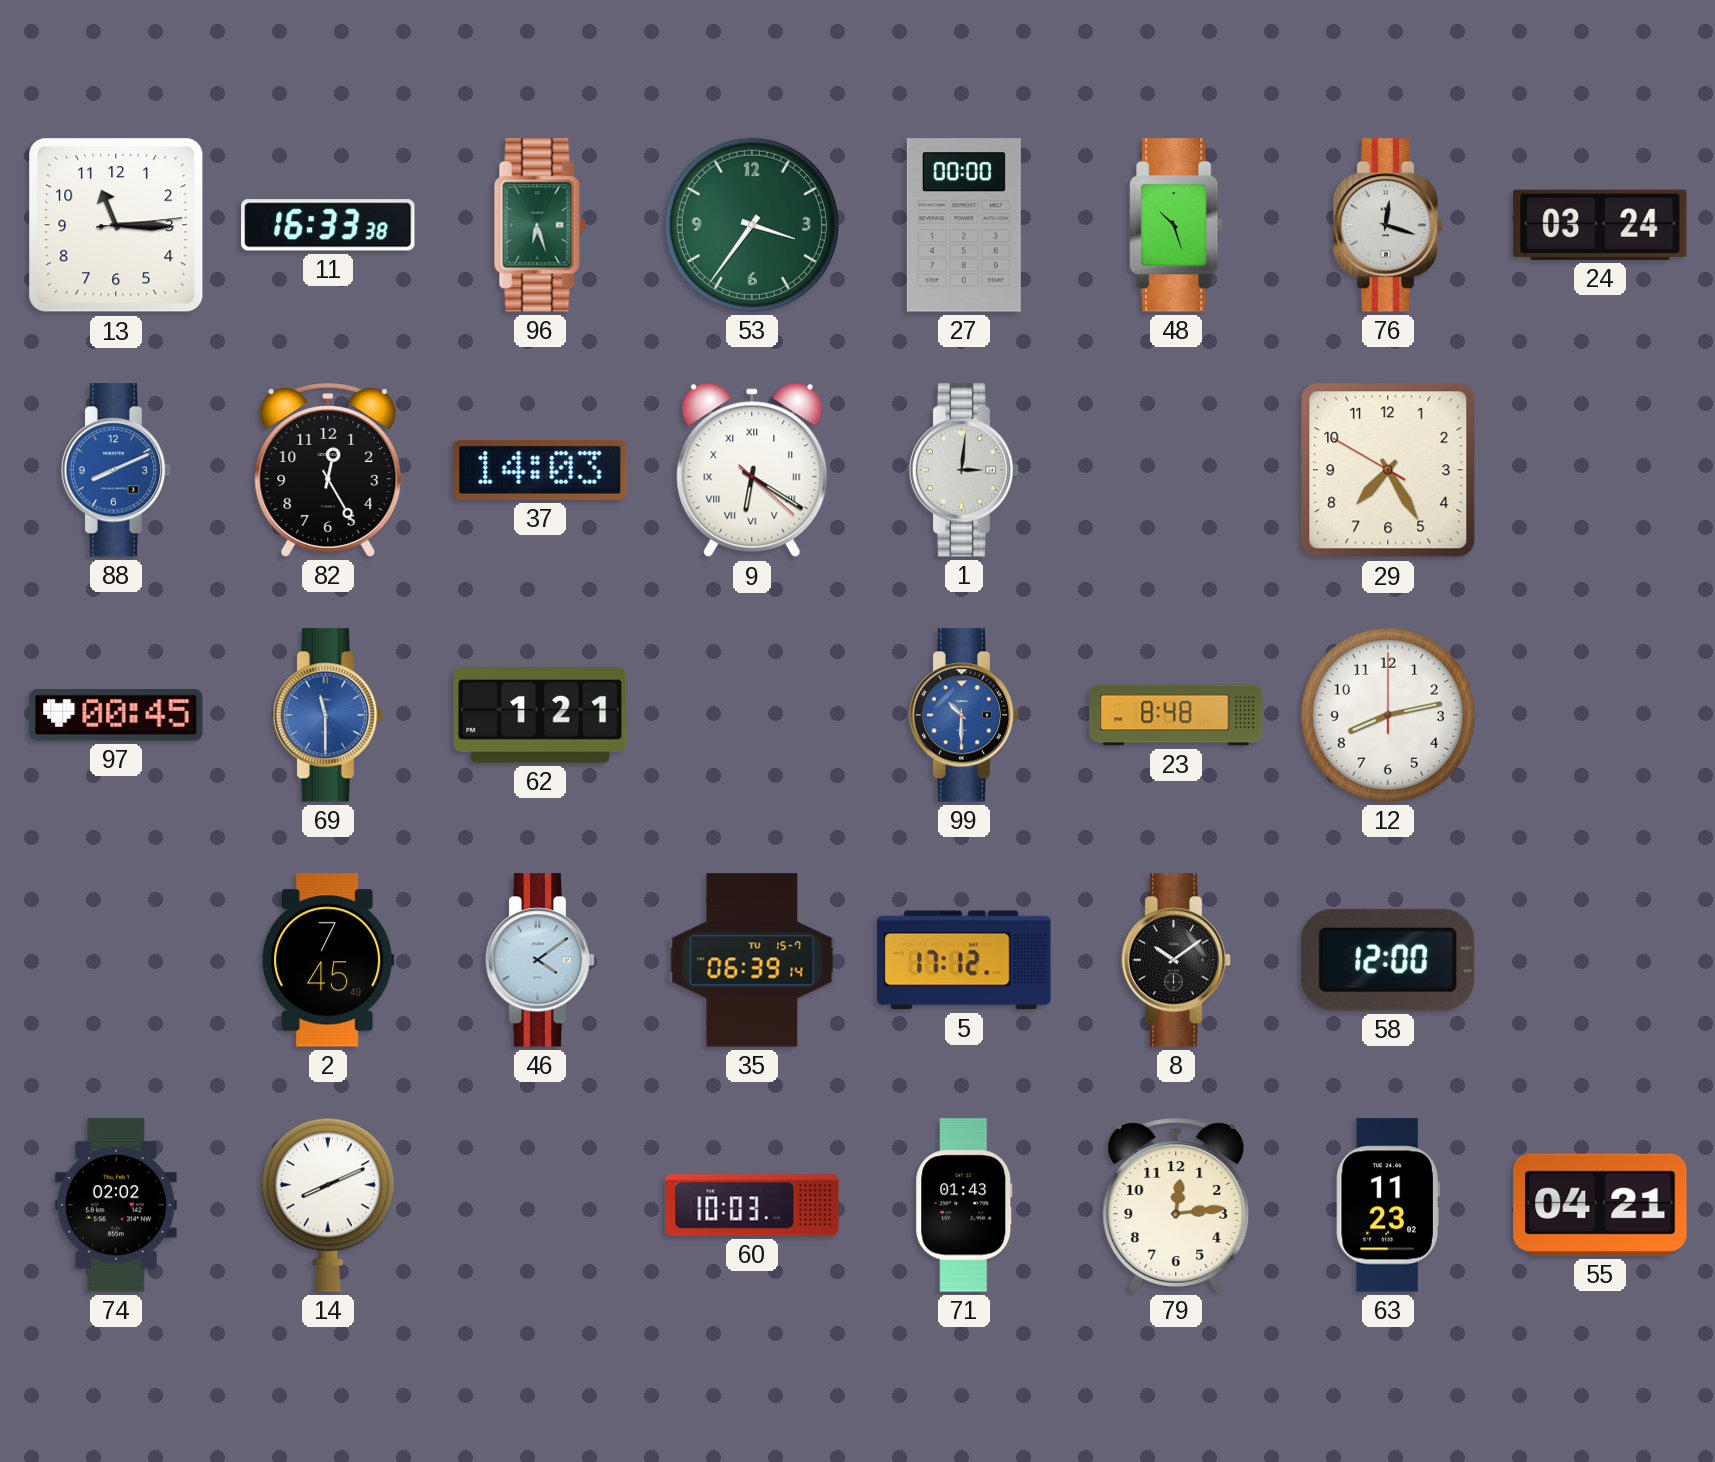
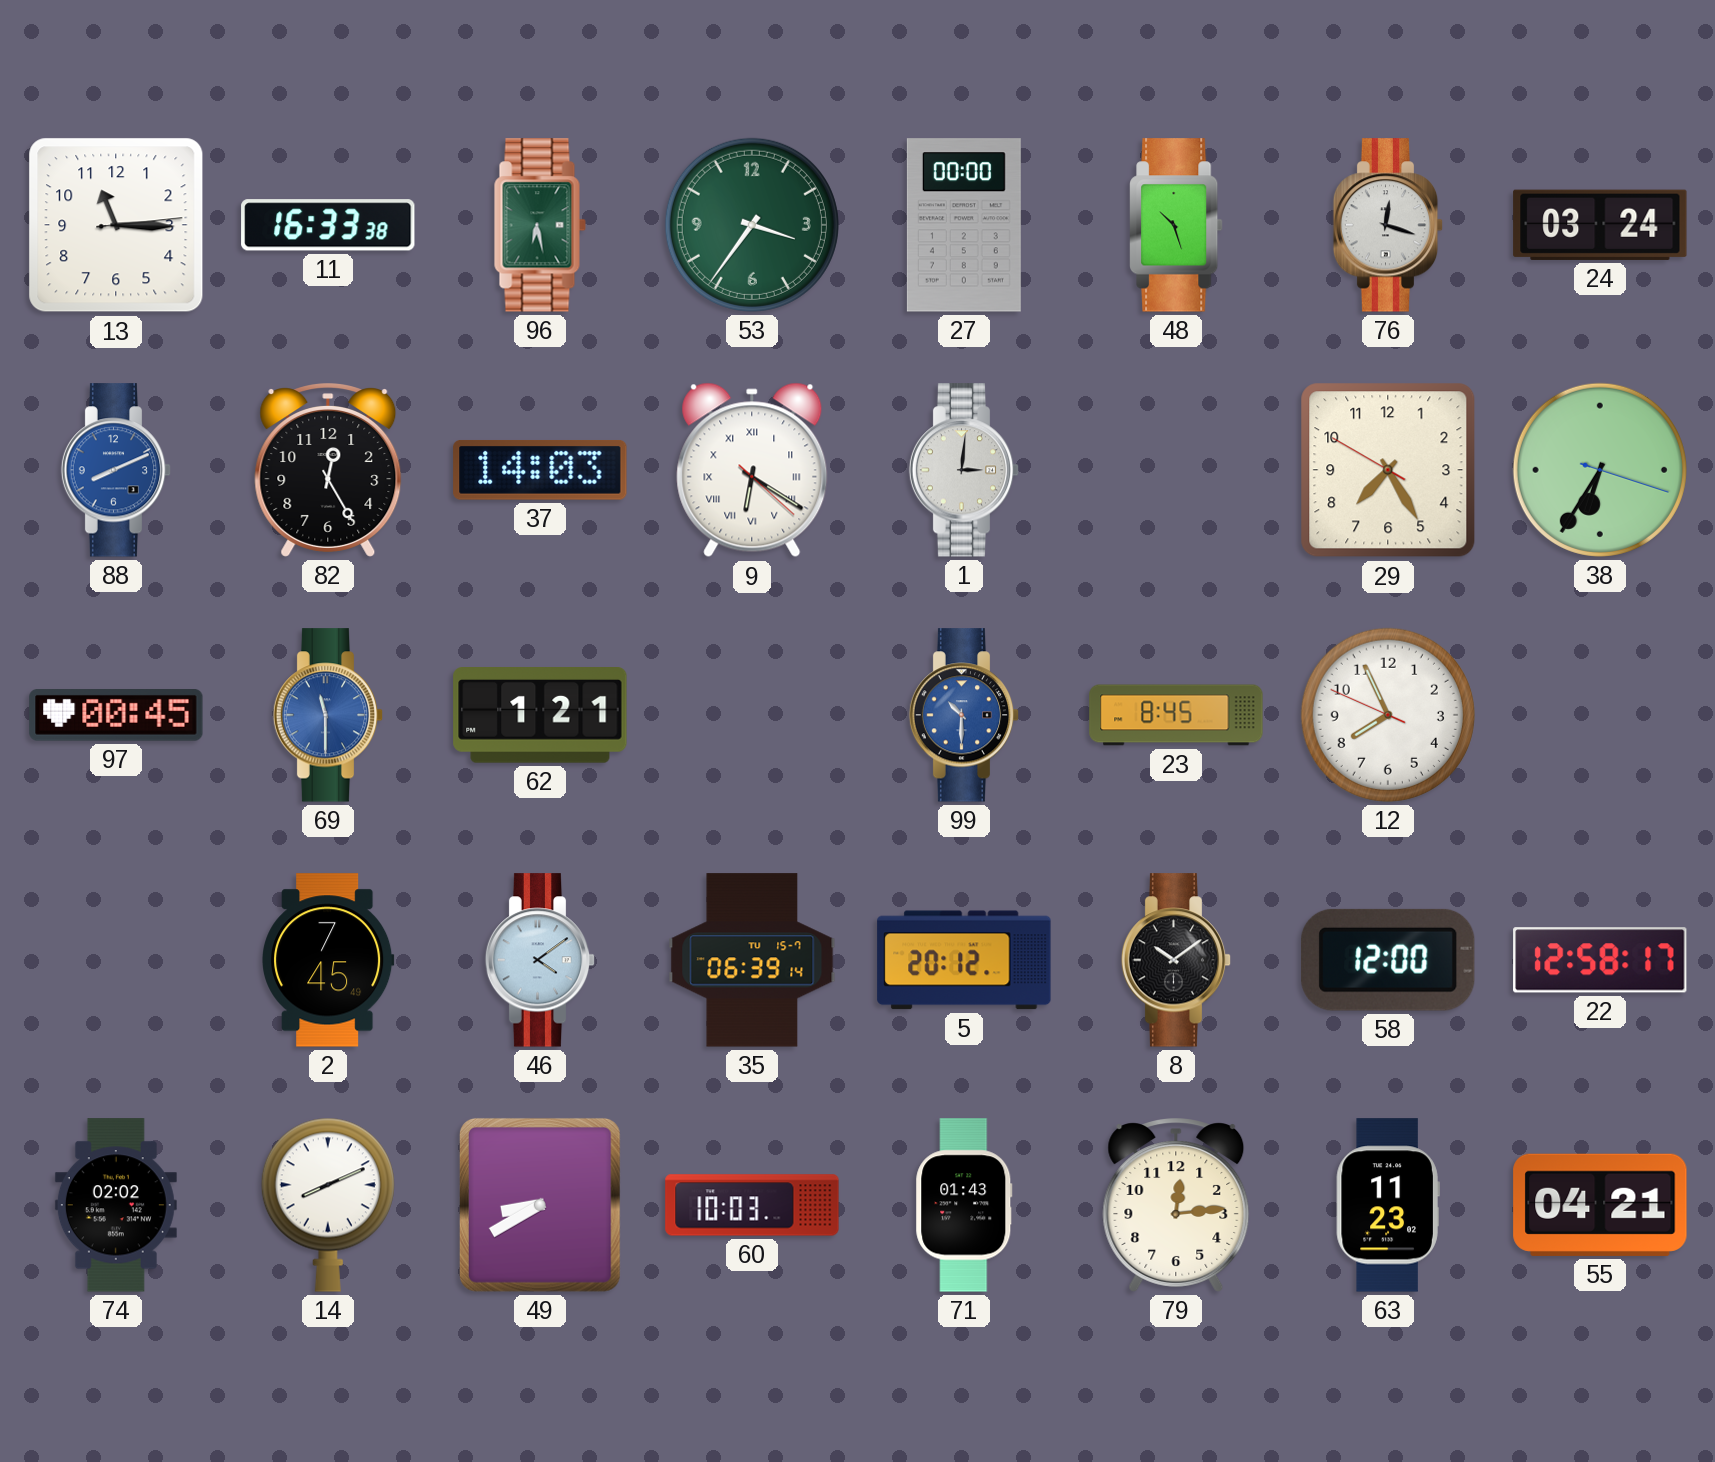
96: 6:27 -> 6:28
38: none -> 6:35
23: 8:48 -> 8:45
12: 8:13 -> 7:55
5: 17:12 -> 20:12
22: none -> 12:58
49: none -> 8:40
